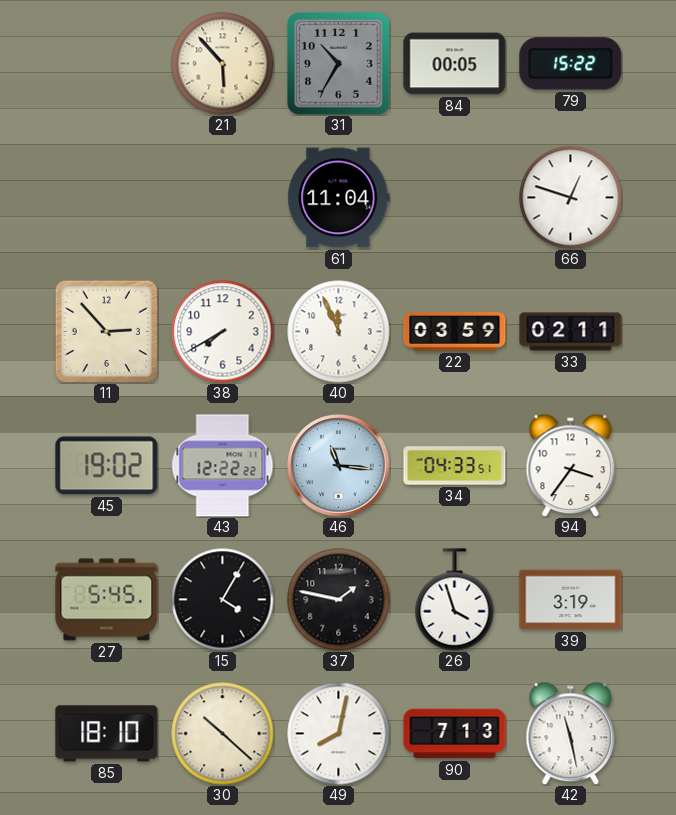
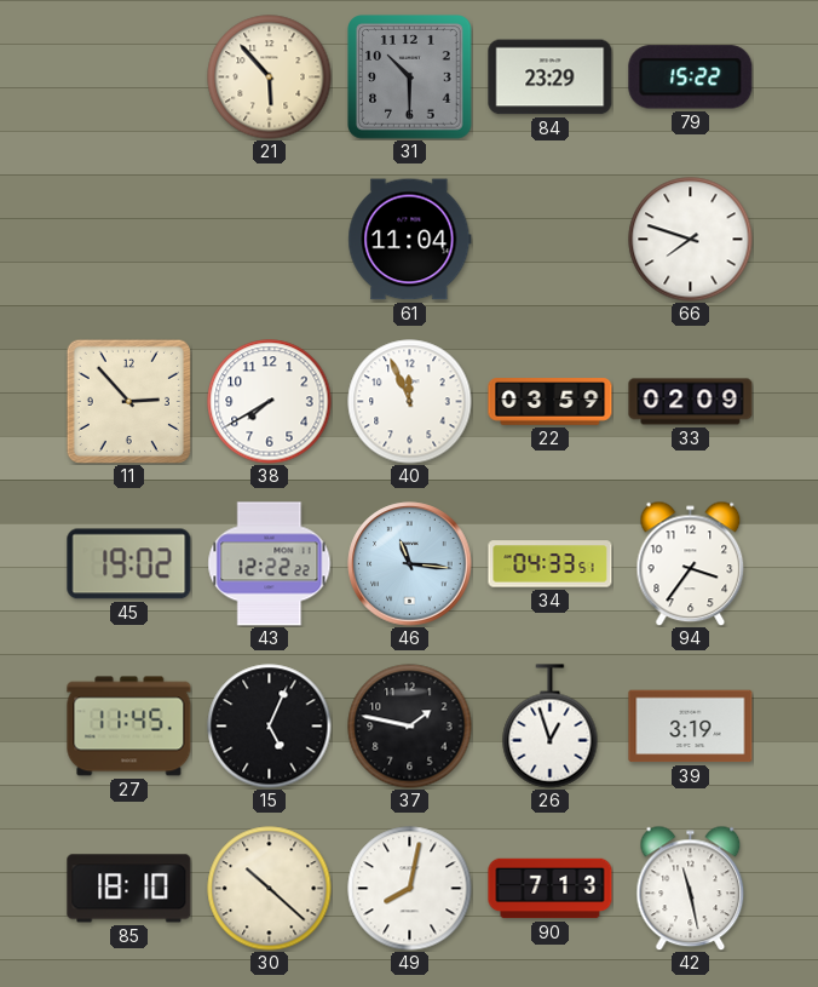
31: 10:35 -> 10:30
84: 00:05 -> 23:29
66: 12:48 -> 7:48
33: 02:11 -> 02:09
27: 5:45 -> 11:45
15: 4:05 -> 5:04
26: 3:57 -> 12:57
